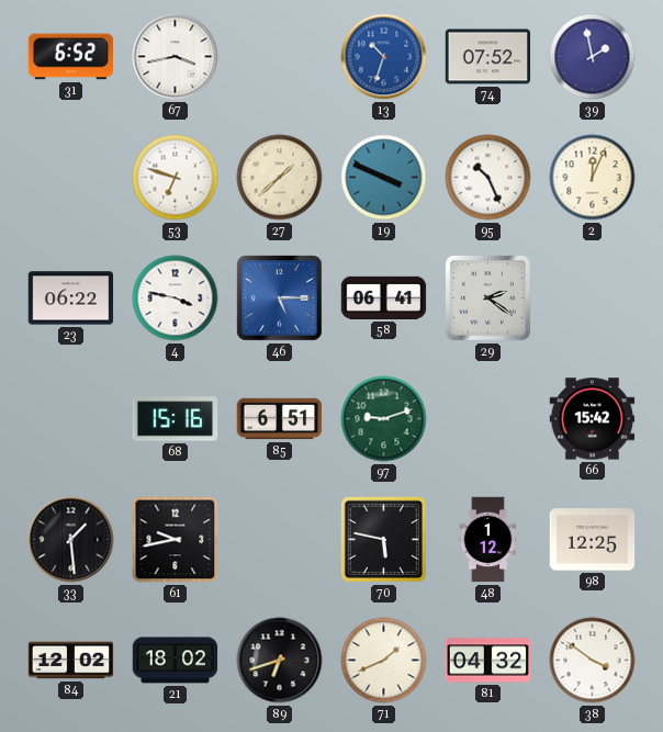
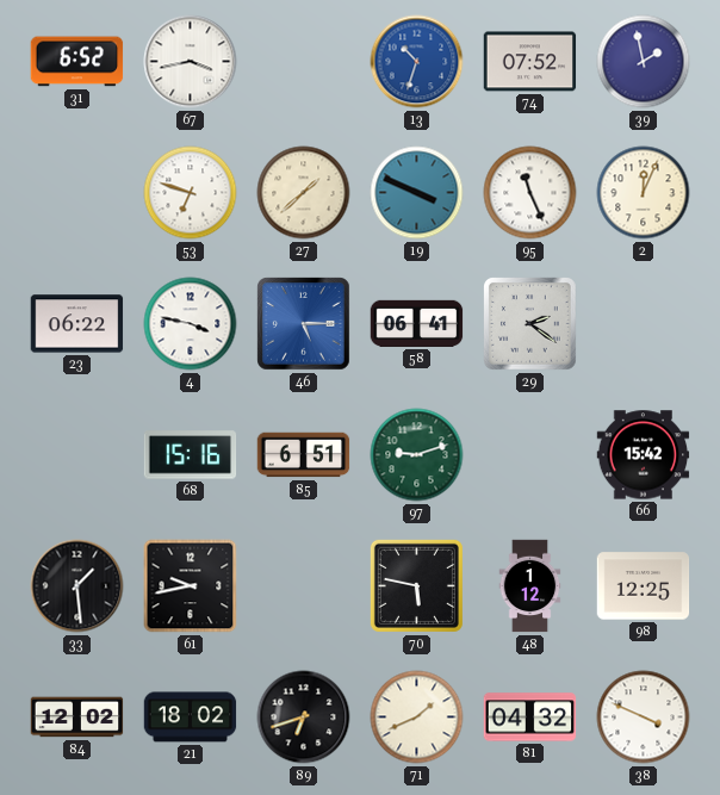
95: 10:26 -> 11:26
38: 3:51 -> 3:49
